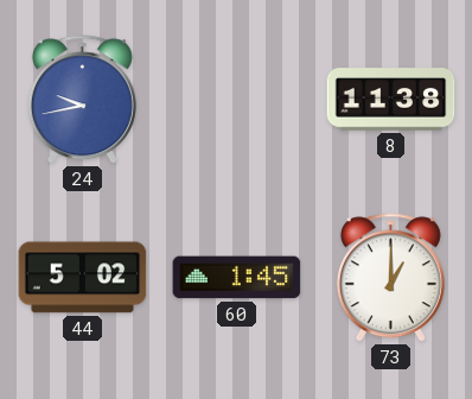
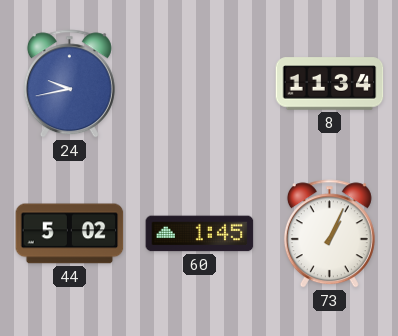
8: 11:38 -> 11:34
73: 1:00 -> 1:04
